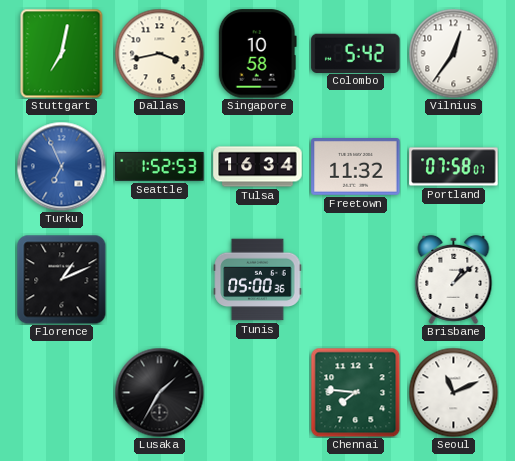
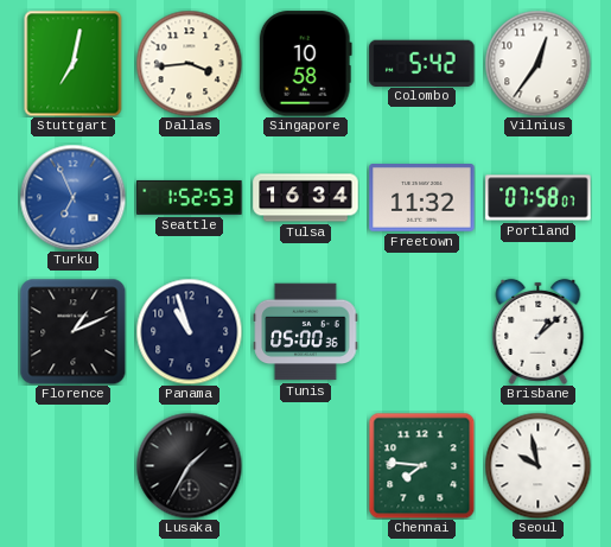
Dallas: 3:43 -> 3:44
Panama: none -> 10:57
Seoul: 11:11 -> 9:58
